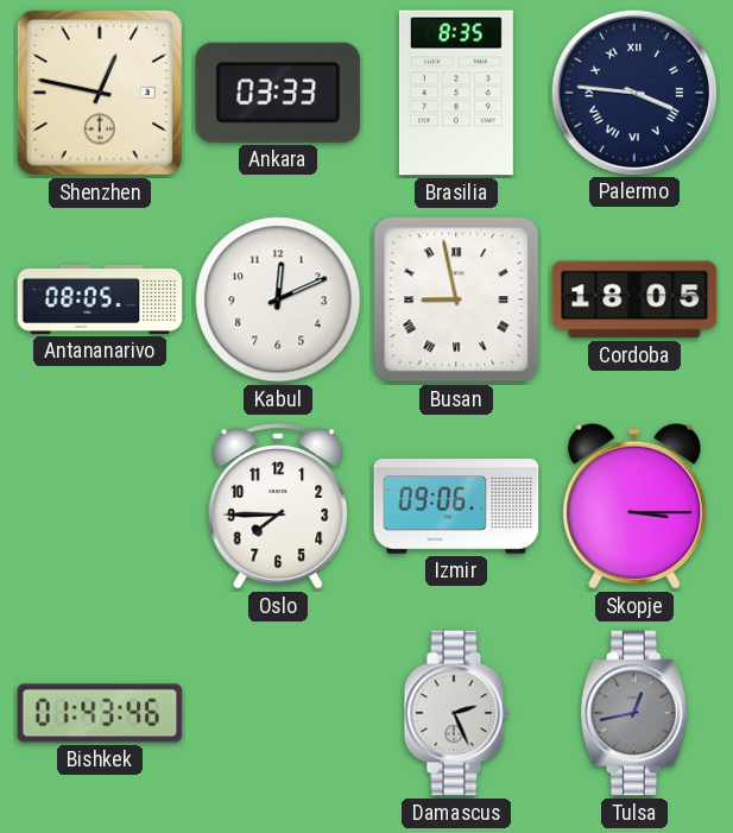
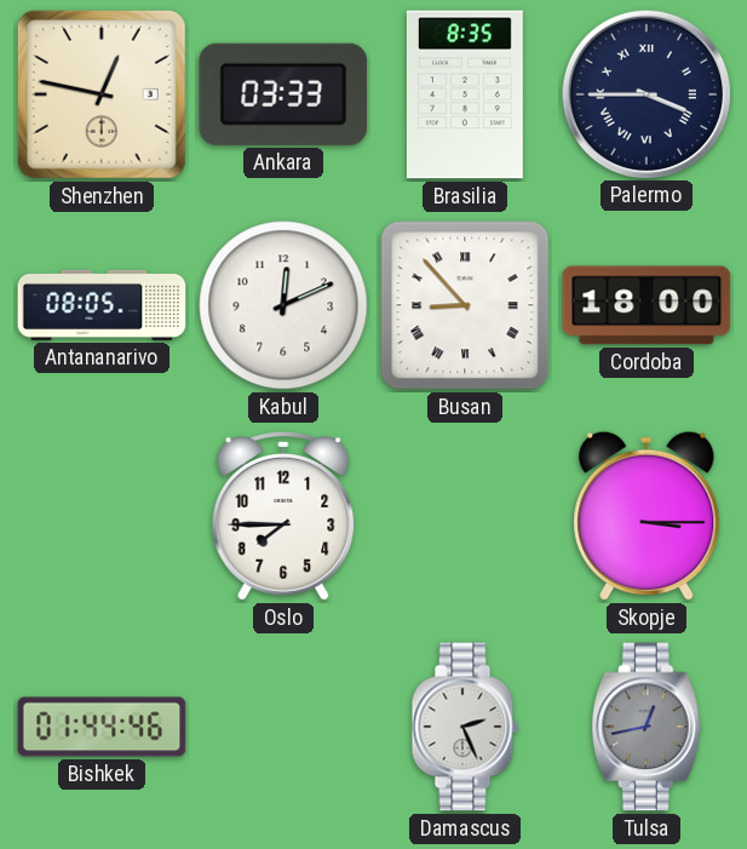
Palermo: 3:46 -> 3:45
Busan: 8:58 -> 8:53
Cordoba: 18:05 -> 18:00
Izmir: 09:06 -> none
Bishkek: 01:43 -> 01:44
